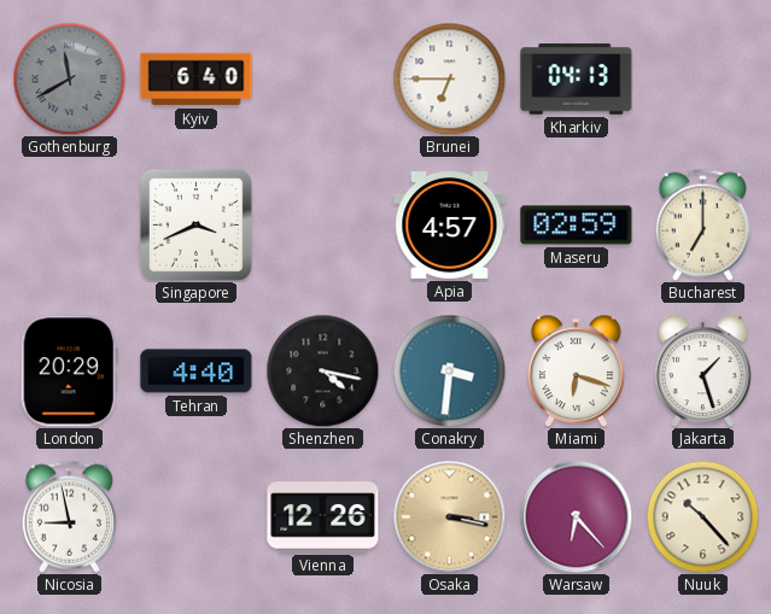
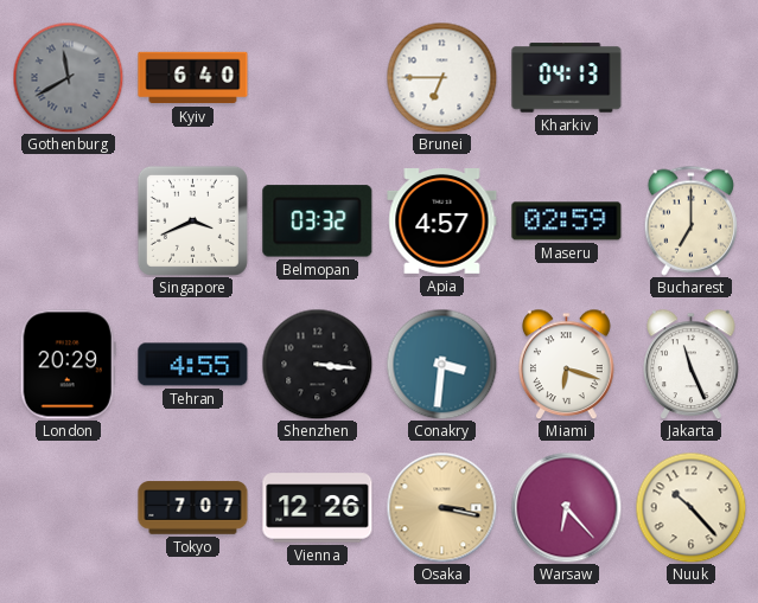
Belmopan: none -> 03:32
Tehran: 4:40 -> 4:55
Shenzhen: 4:17 -> 3:16
Jakarta: 1:27 -> 11:26
Nicosia: 8:58 -> none
Tokyo: none -> 7:07
